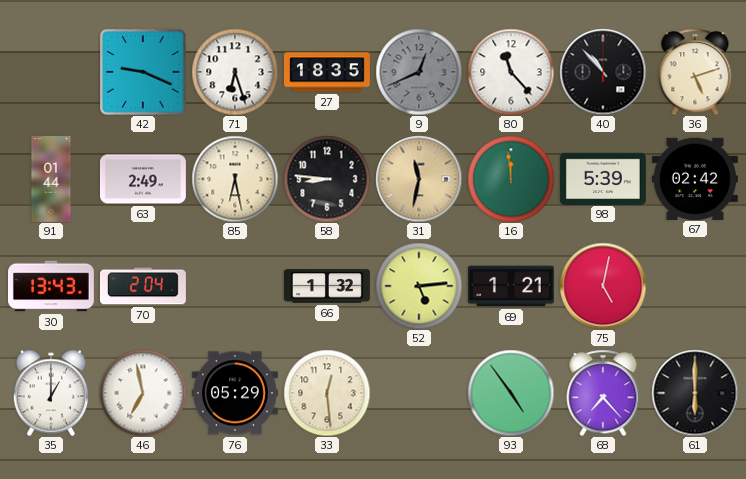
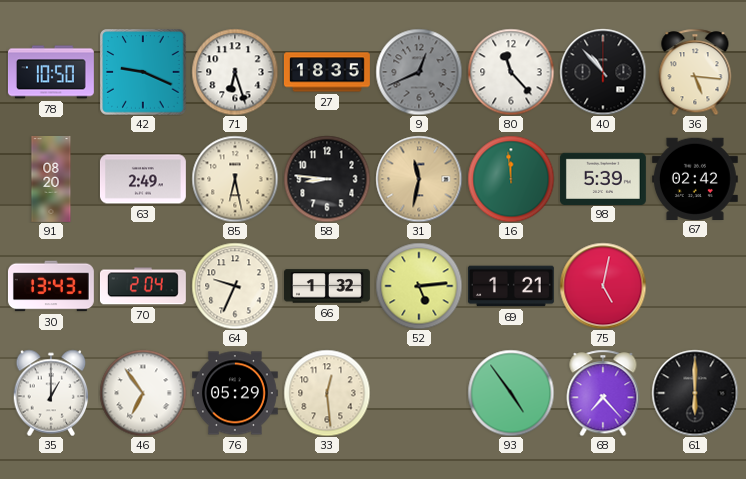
78: none -> 10:50
36: 5:12 -> 5:16
91: 01:44 -> 08:20
64: none -> 9:34
46: 6:58 -> 6:54
